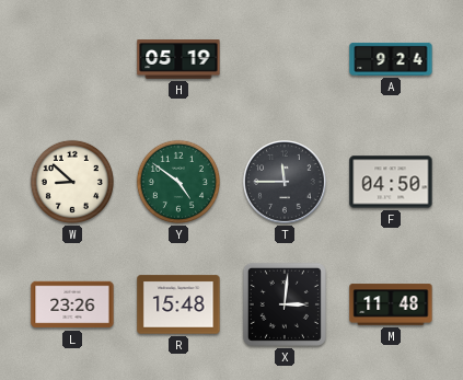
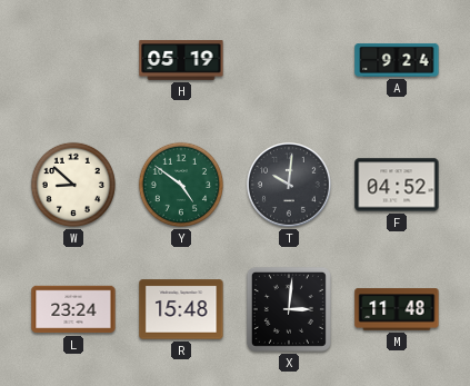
T: 11:45 -> 10:01
F: 04:50 -> 04:52
L: 23:26 -> 23:24
